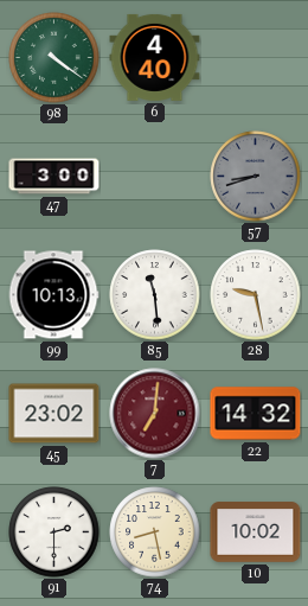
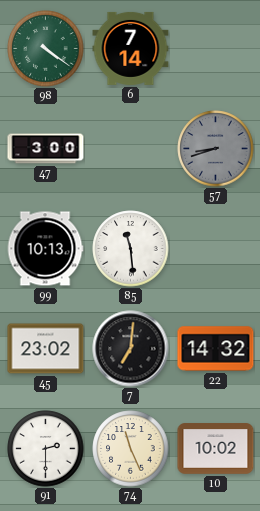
6: 4:40 -> 7:14
28: 9:28 -> none
7 dial: burgundy -> black
74: 8:28 -> 11:26
